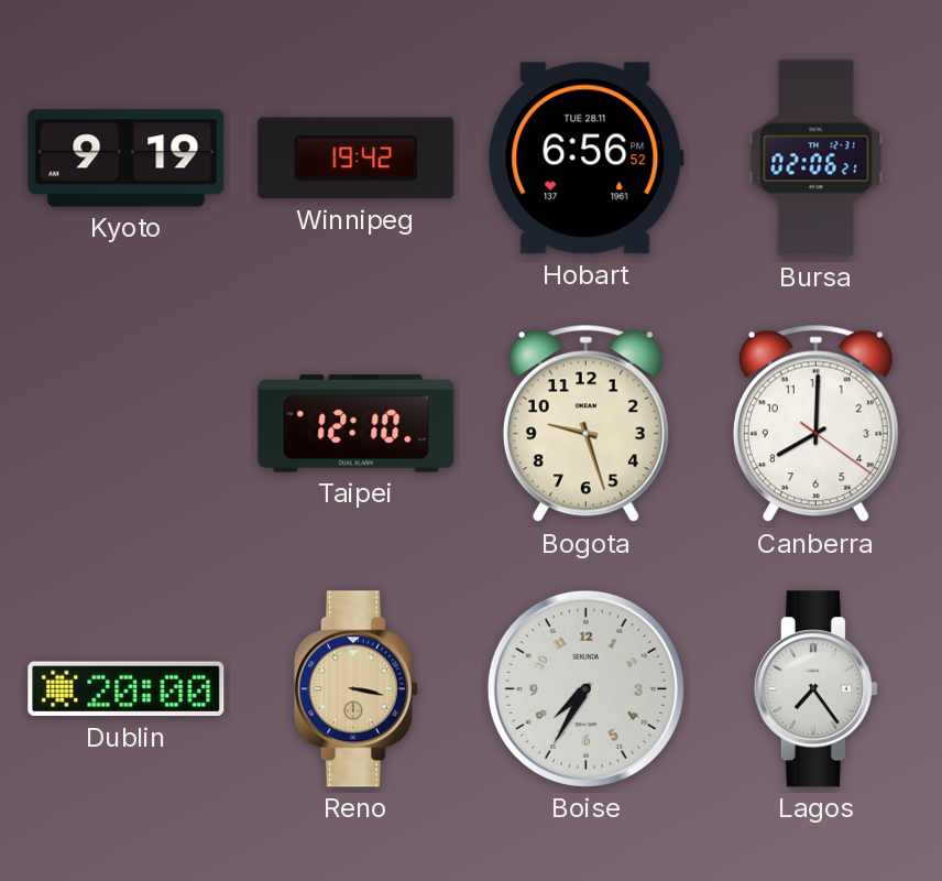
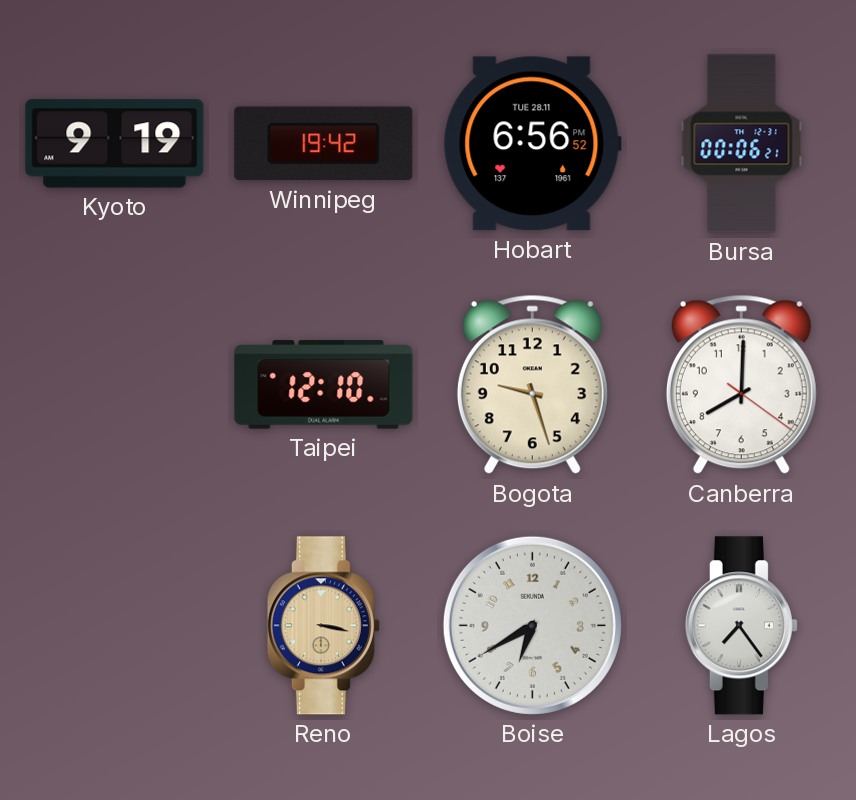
Bursa: 02:06 -> 00:06
Dublin: 20:00 -> none
Boise: 7:35 -> 6:40
